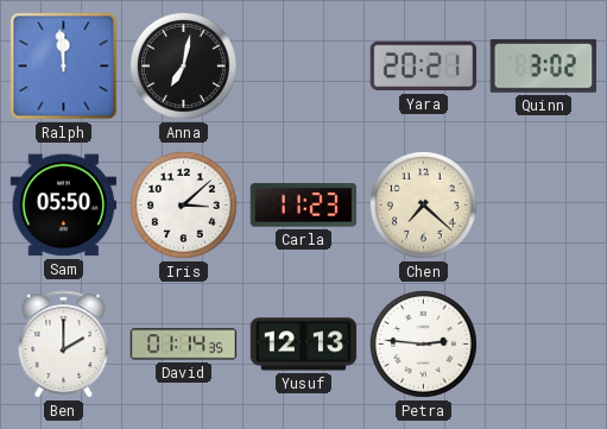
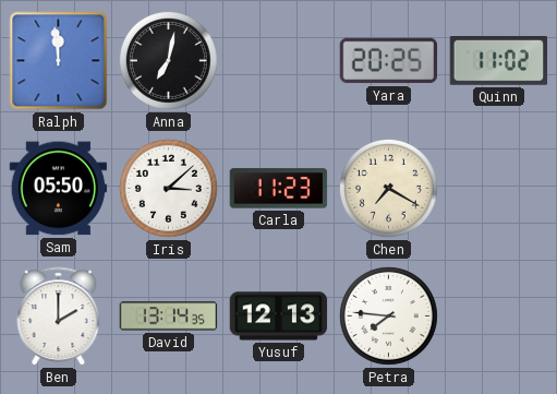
Yara: 20:21 -> 20:25
Quinn: 3:02 -> 11:02
Chen: 7:22 -> 7:20
David: 01:14 -> 13:14
Petra: 2:46 -> 7:46
